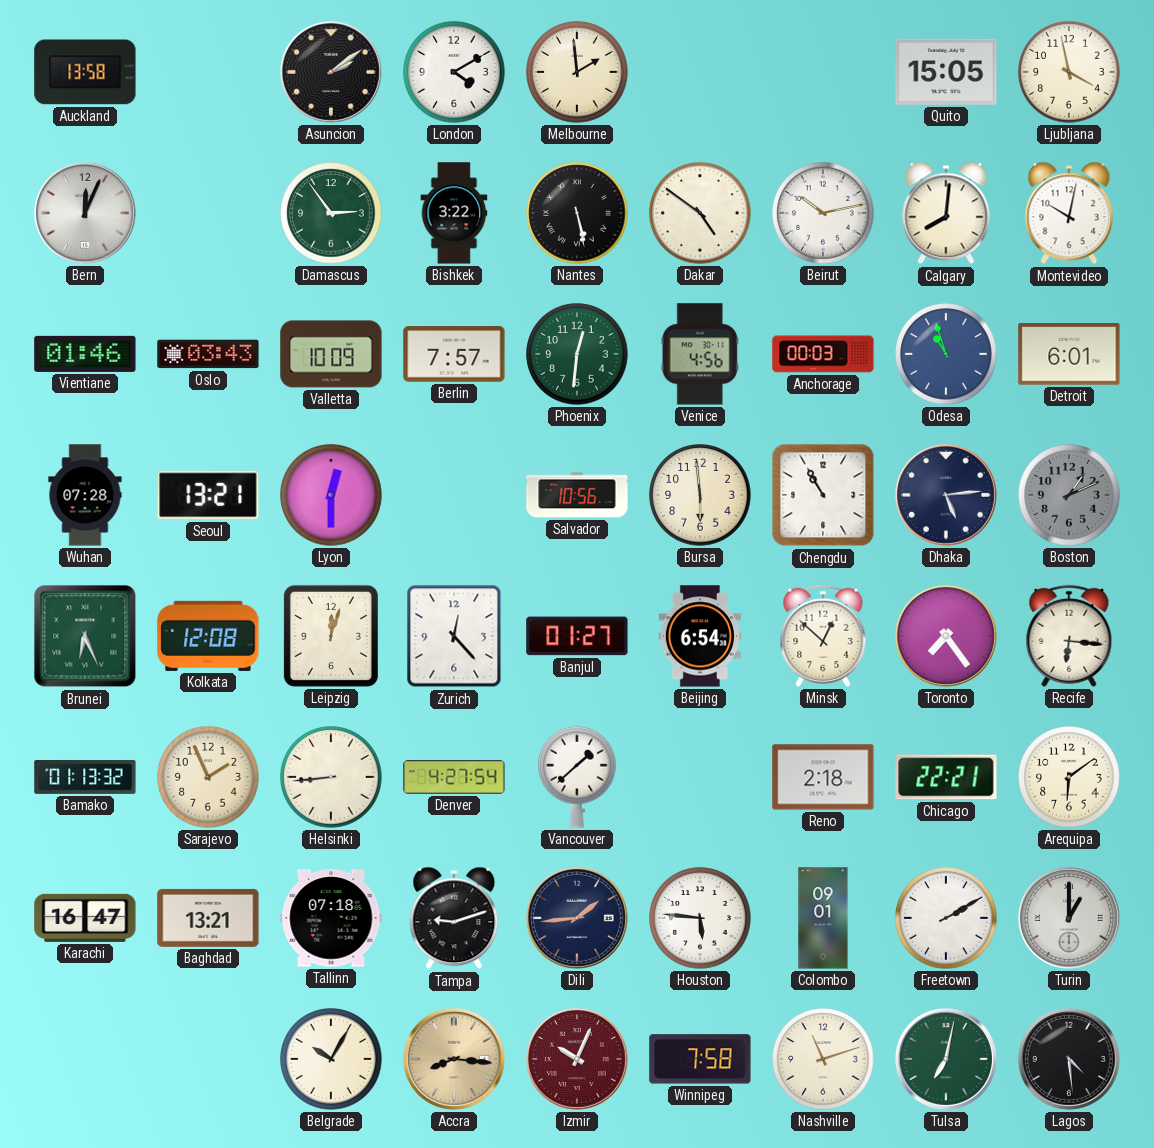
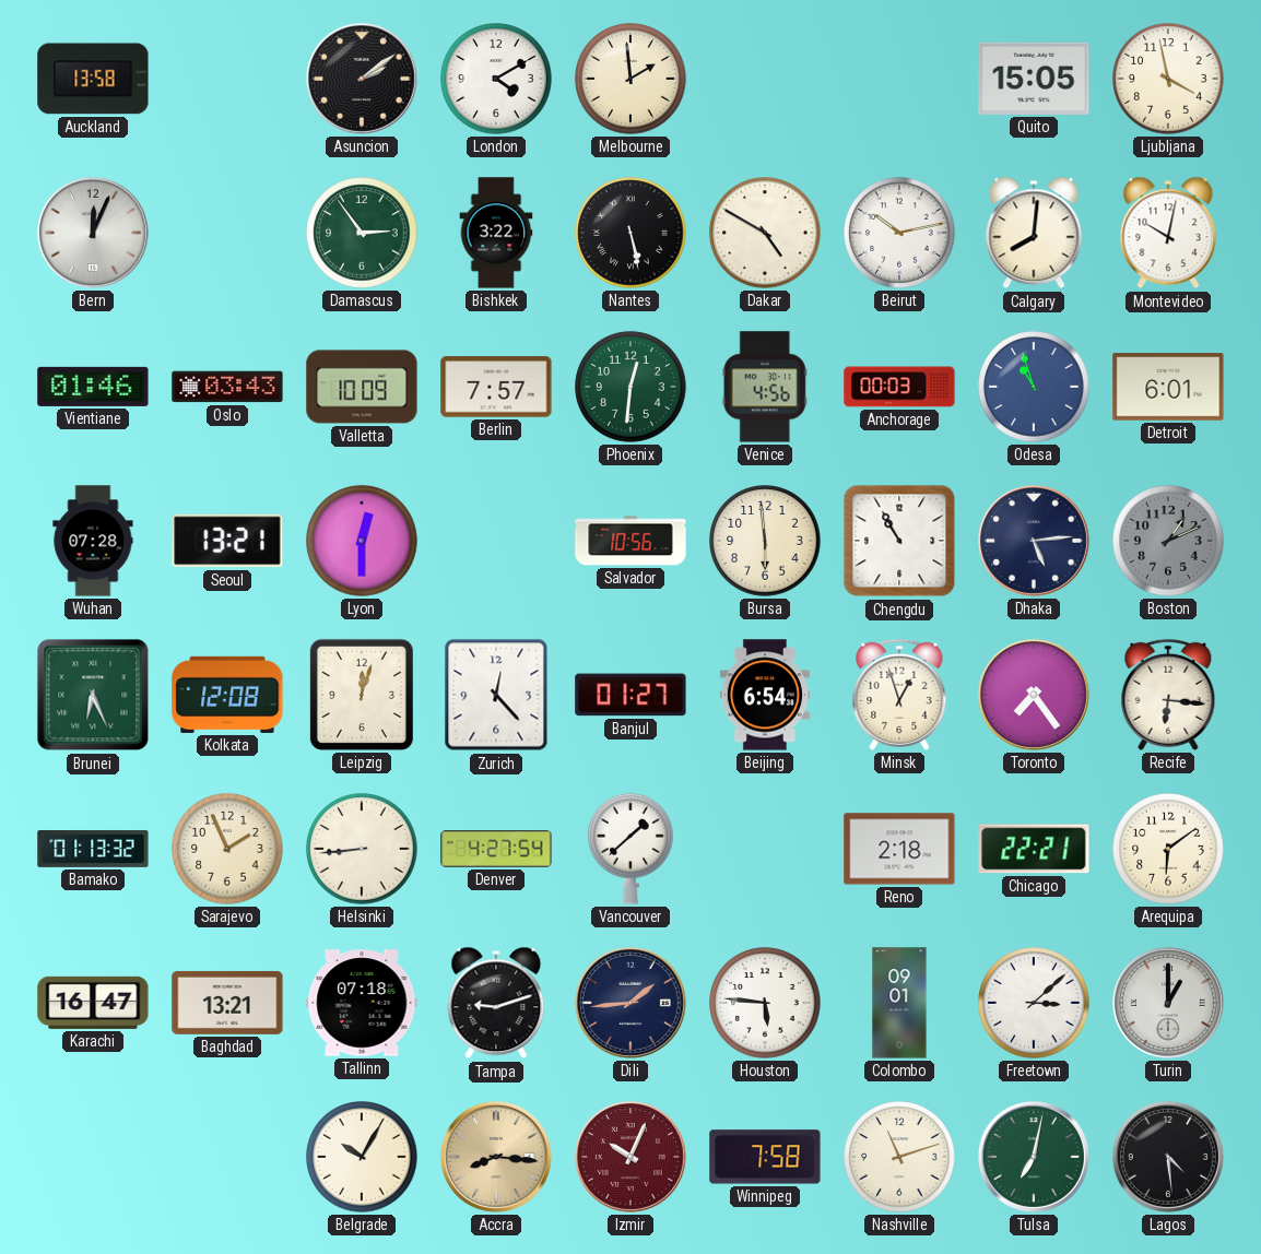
Dakar: 4:51 -> 4:50
Minsk: 12:52 -> 12:57
Freetown: 2:10 -> 3:08
